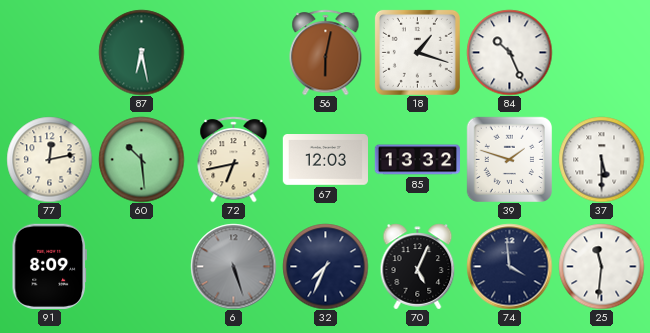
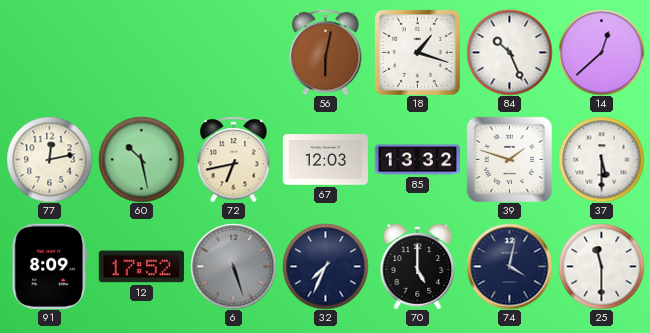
87: 6:28 -> none
14: none -> 12:38
60: 10:29 -> 10:28
12: none -> 17:52
70: 5:04 -> 5:00
74: 3:59 -> 4:02
25: 11:31 -> 11:30
